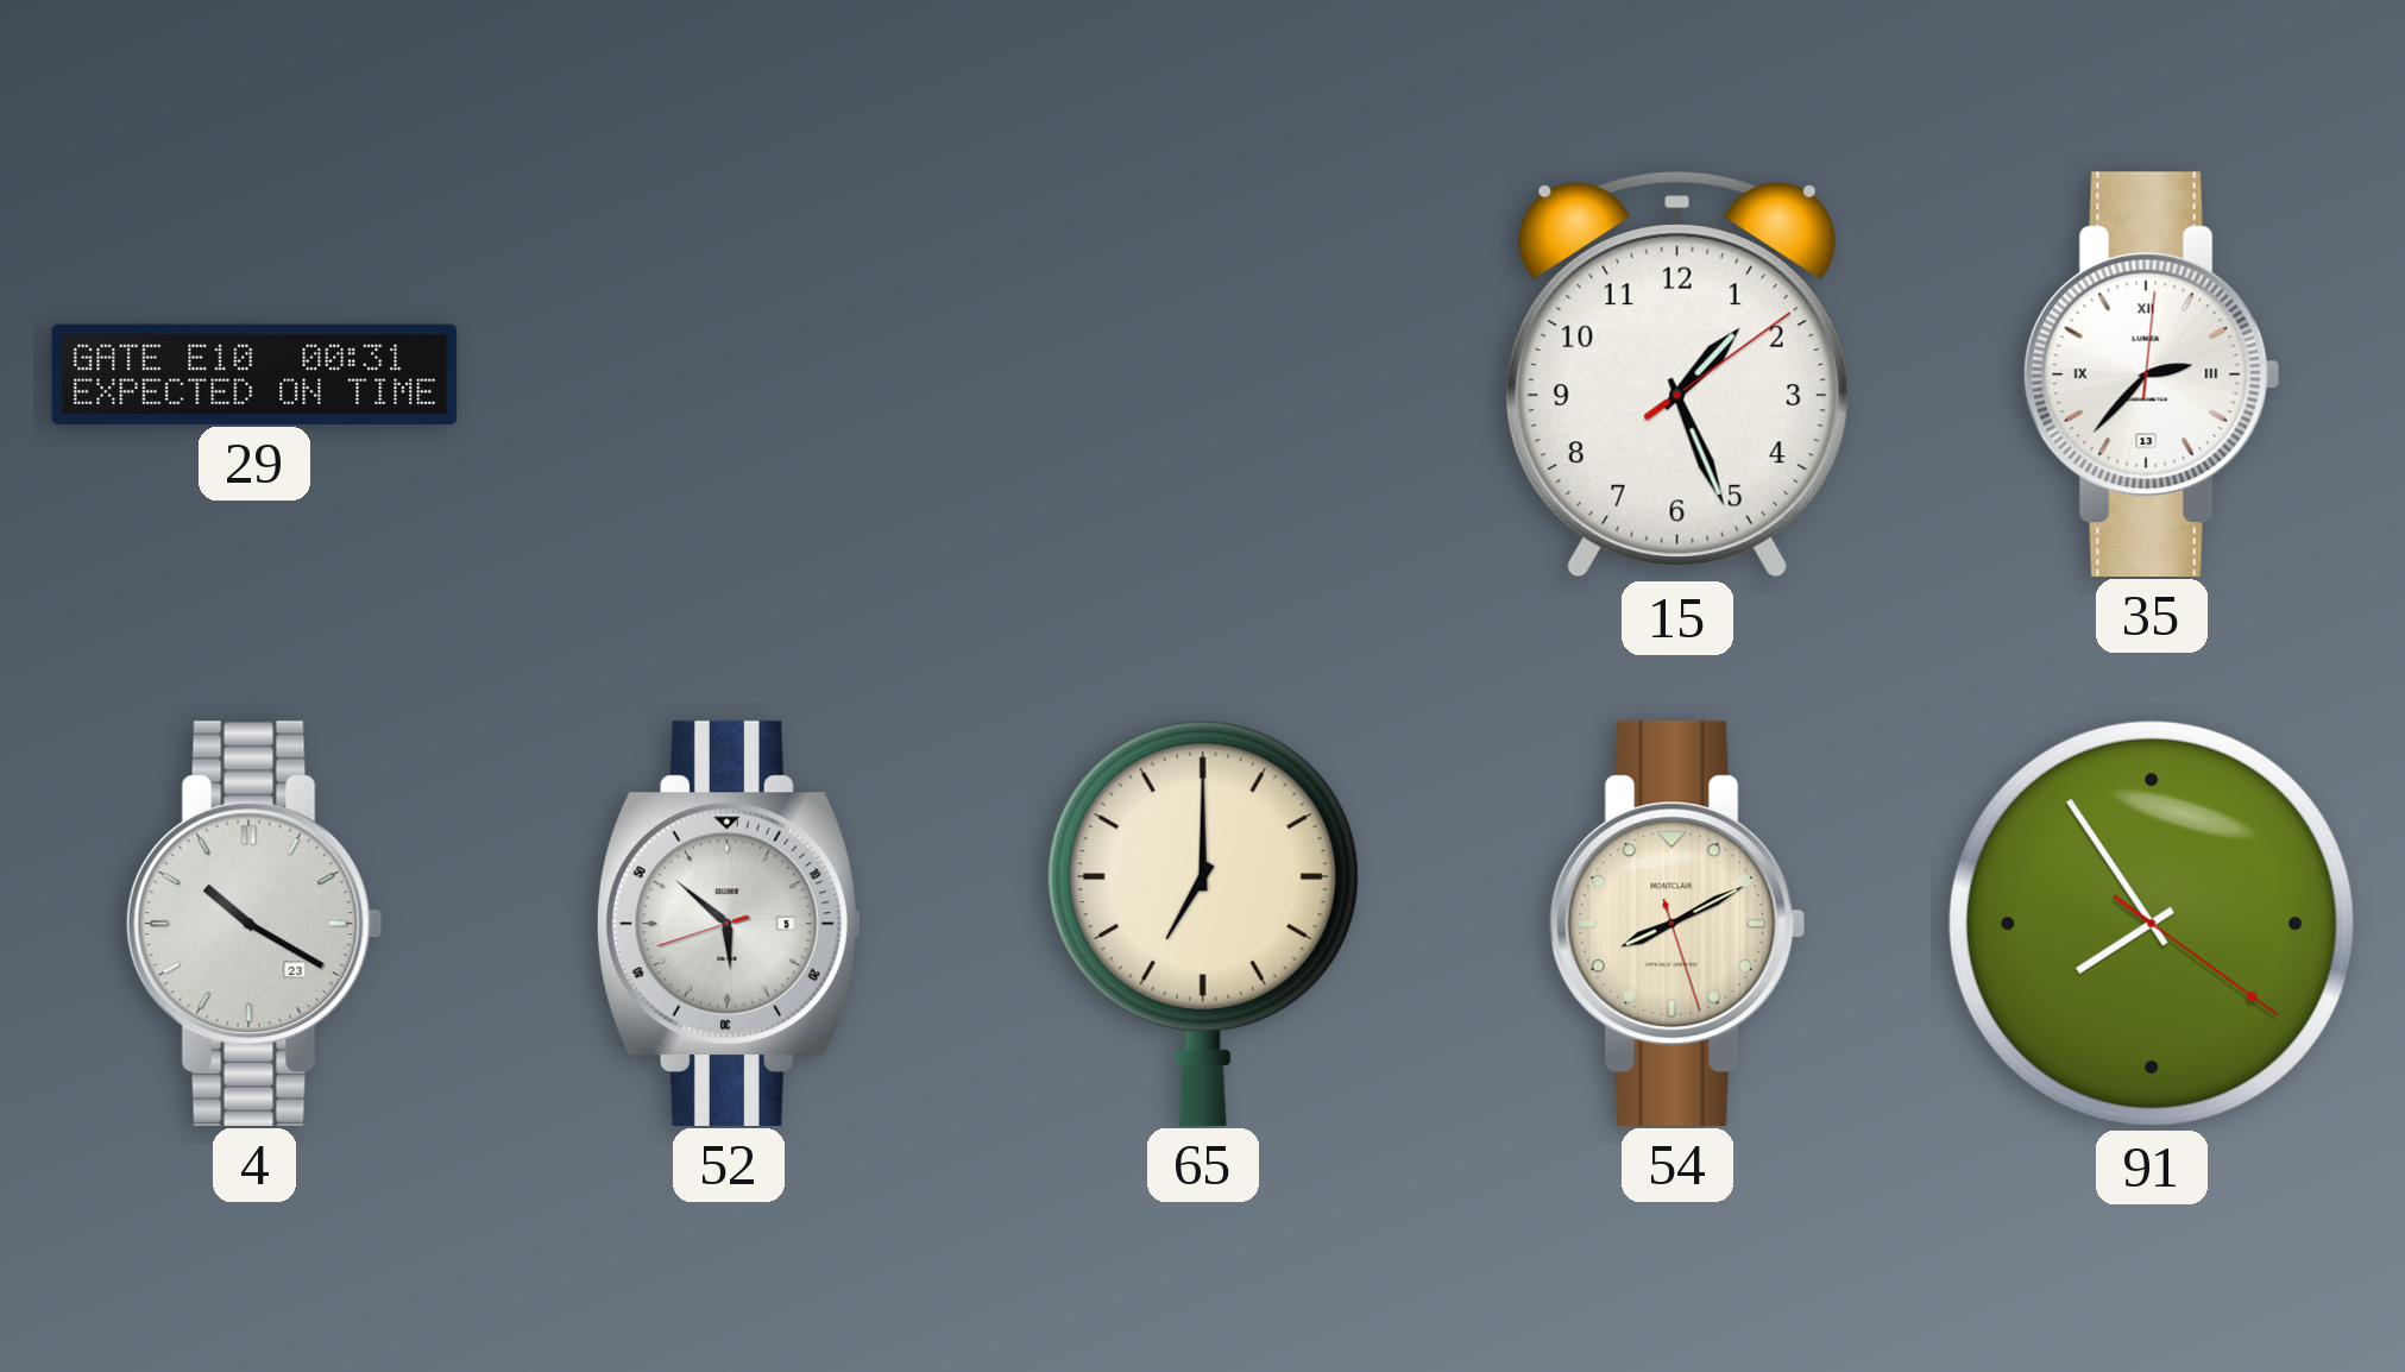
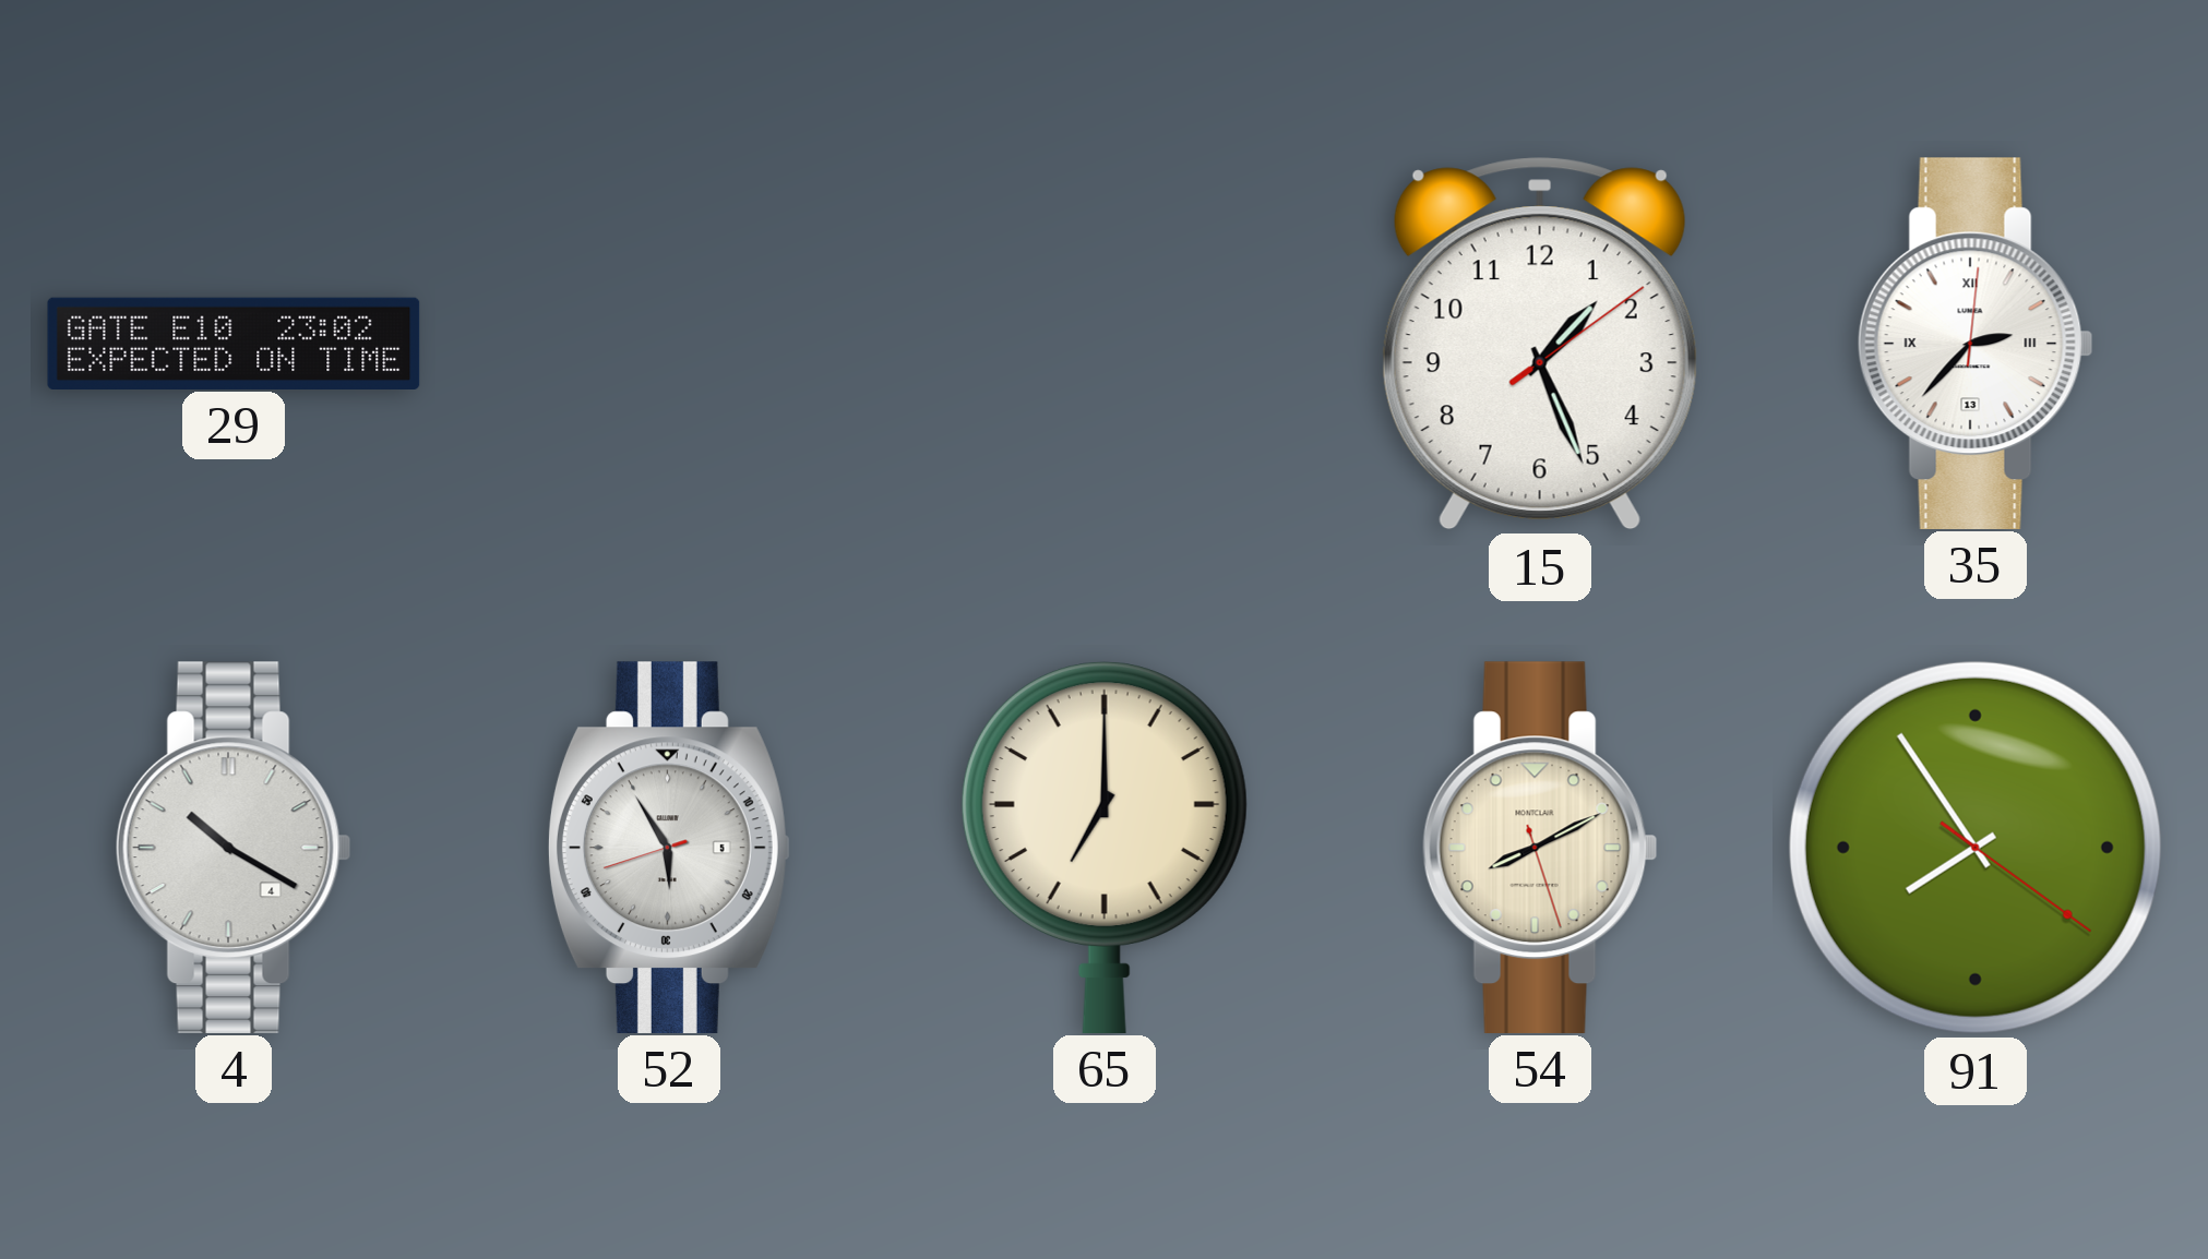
29: 00:31 -> 23:02
4 date: 23 -> 4
52: 5:51 -> 5:54
